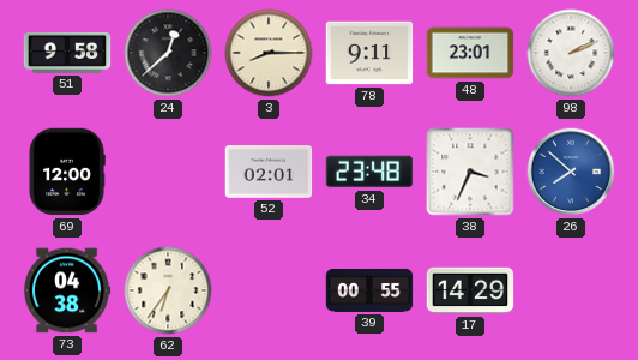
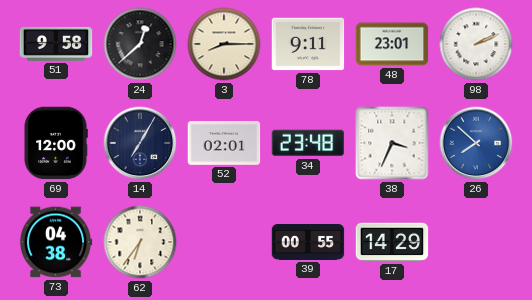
14: none -> 7:05
